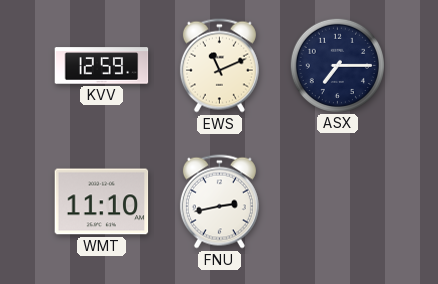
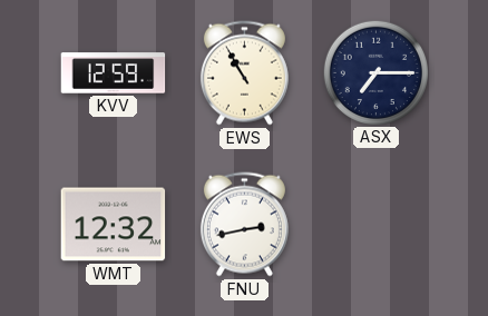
EWS: 11:11 -> 10:55
WMT: 11:10 -> 12:32
